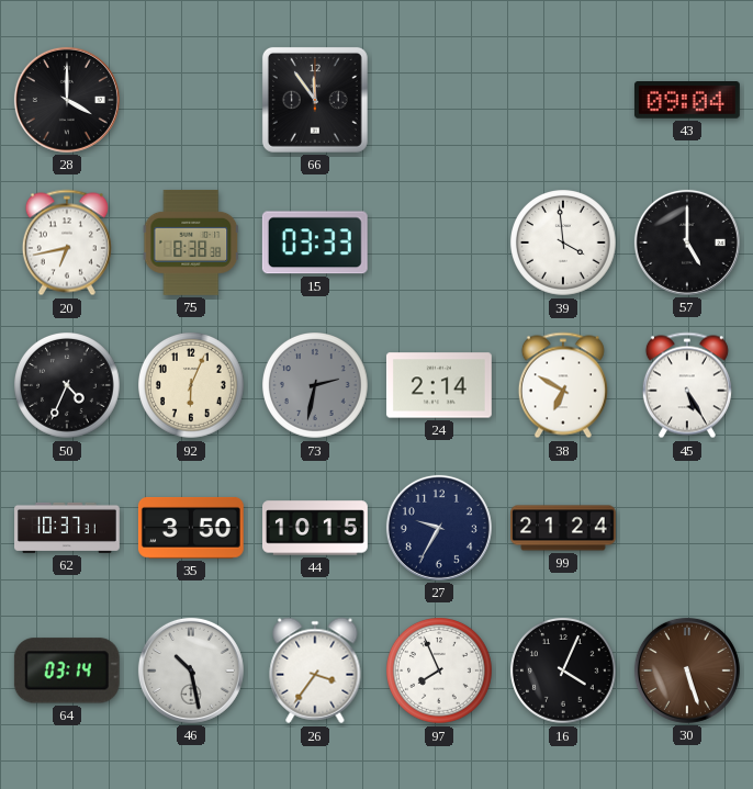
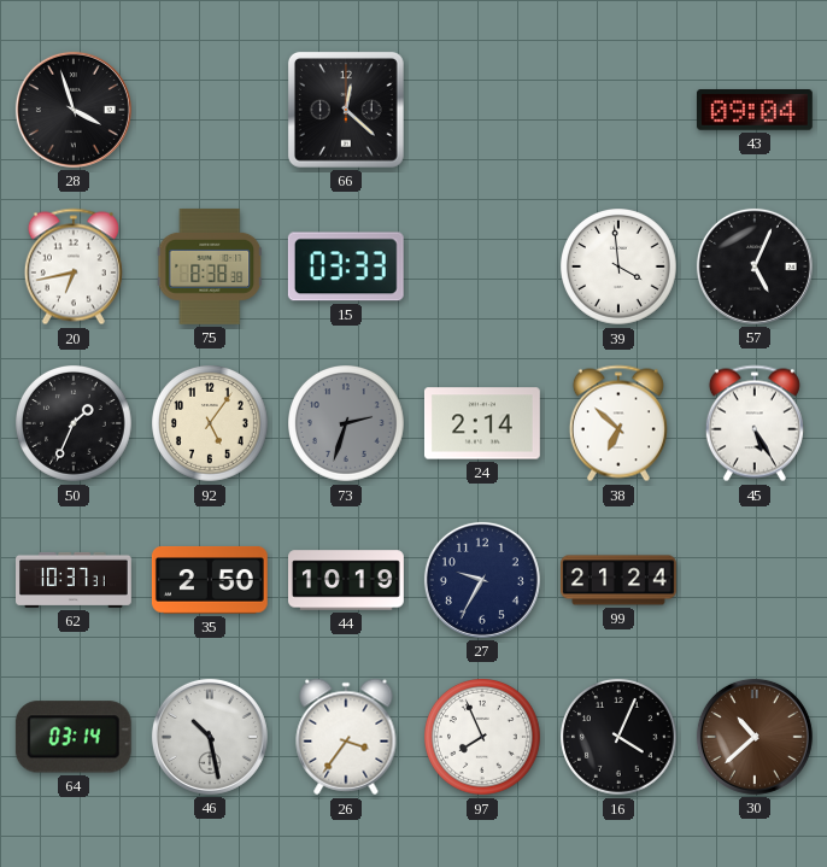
28: 4:00 -> 3:57
66: 11:54 -> 12:22
57: 5:00 -> 5:04
50: 4:34 -> 1:34
92: 6:04 -> 5:06
73: 2:32 -> 2:33
38: 6:50 -> 6:52
35: 3:50 -> 2:50
44: 10:15 -> 10:19
30: 5:27 -> 10:38
